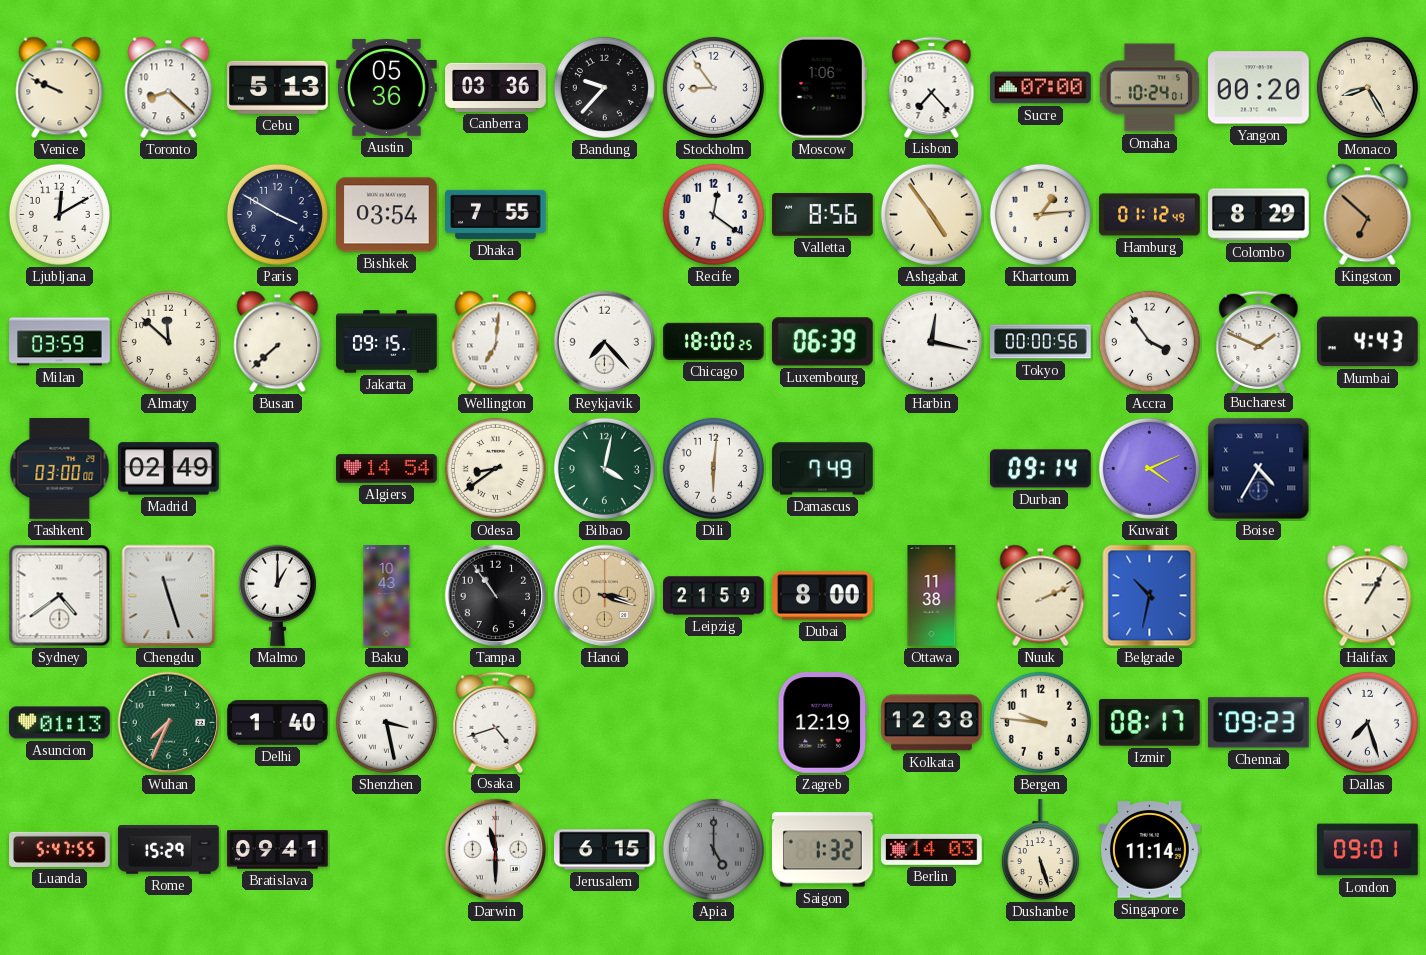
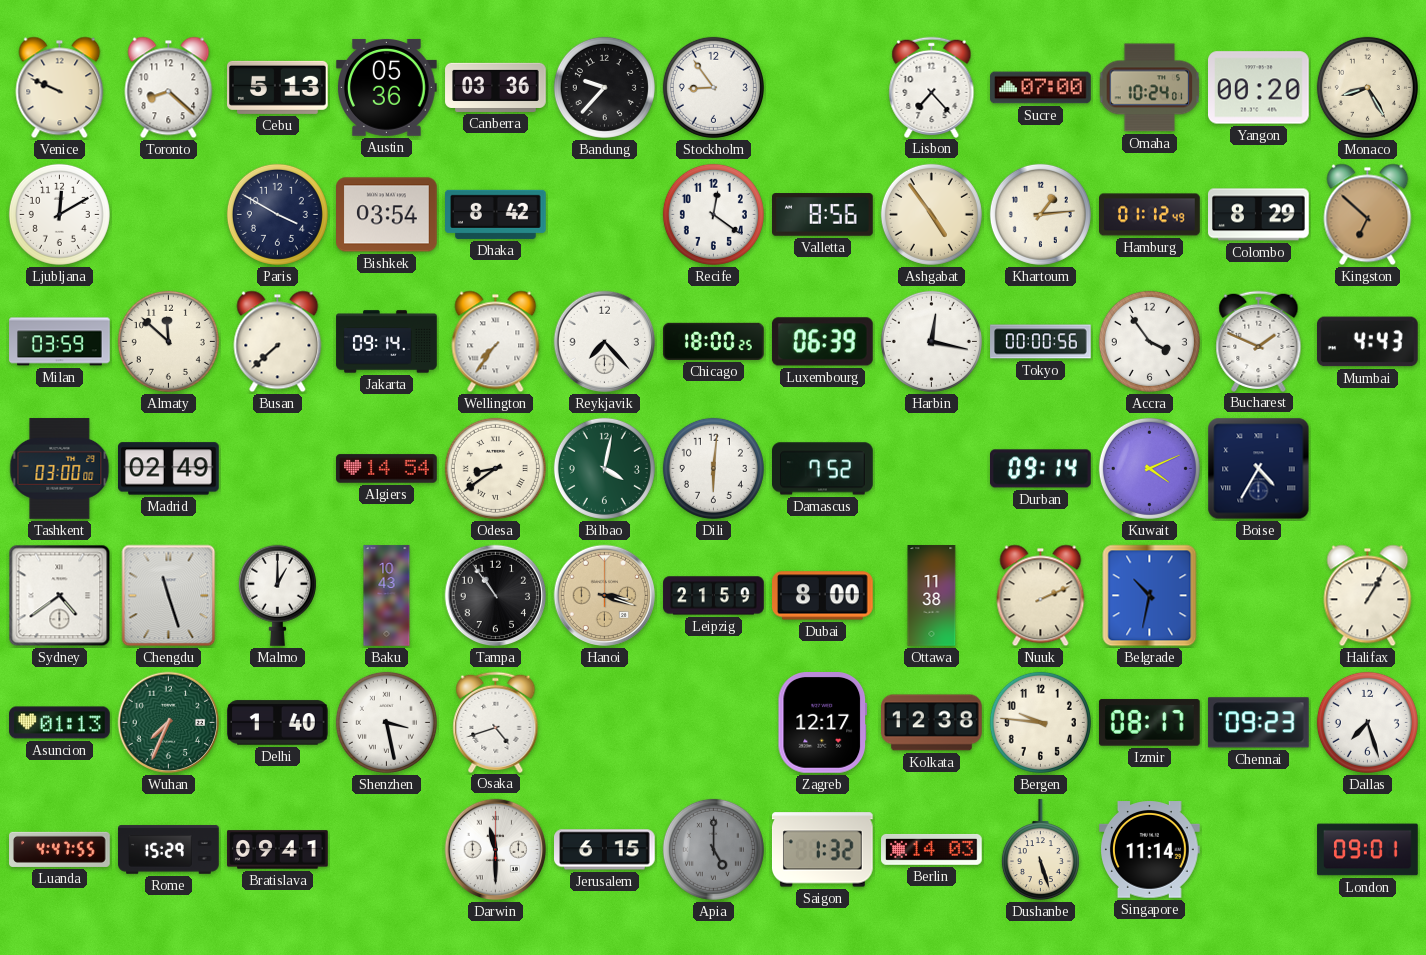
Moscow: 1:06 -> none
Dhaka: 7:55 -> 8:42
Jakarta: 09:15 -> 09:14
Wellington: 7:01 -> 7:36
Damascus: 7:49 -> 7:52
Zagreb: 12:19 -> 12:17
Luanda: 5:47 -> 4:47
